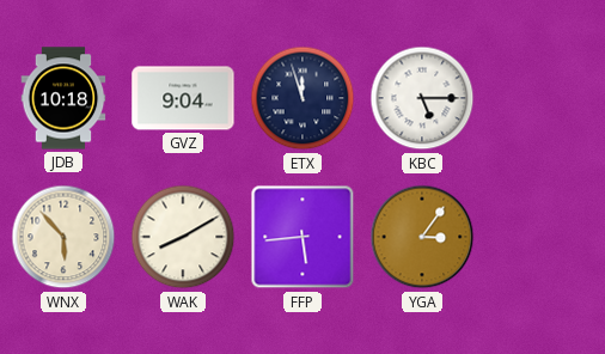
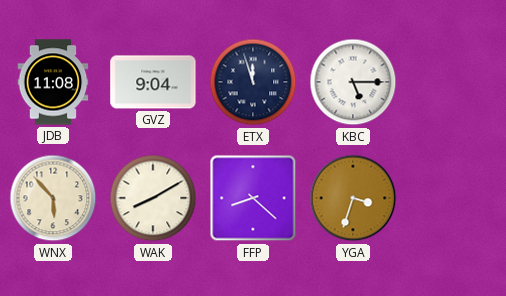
JDB: 10:18 -> 11:08
FFP: 5:44 -> 8:22
YGA: 3:06 -> 3:33
